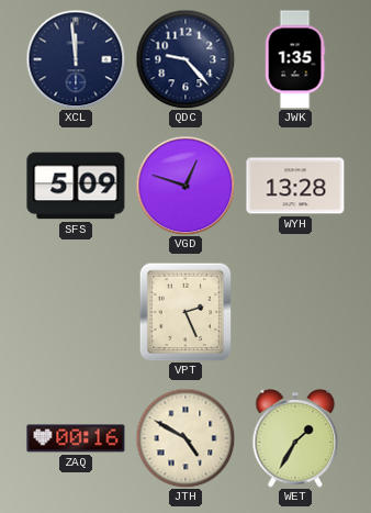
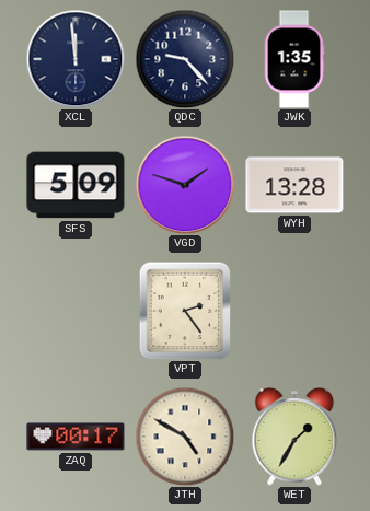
VGD: 12:48 -> 1:48
VPT: 2:26 -> 2:24
ZAQ: 00:16 -> 00:17
